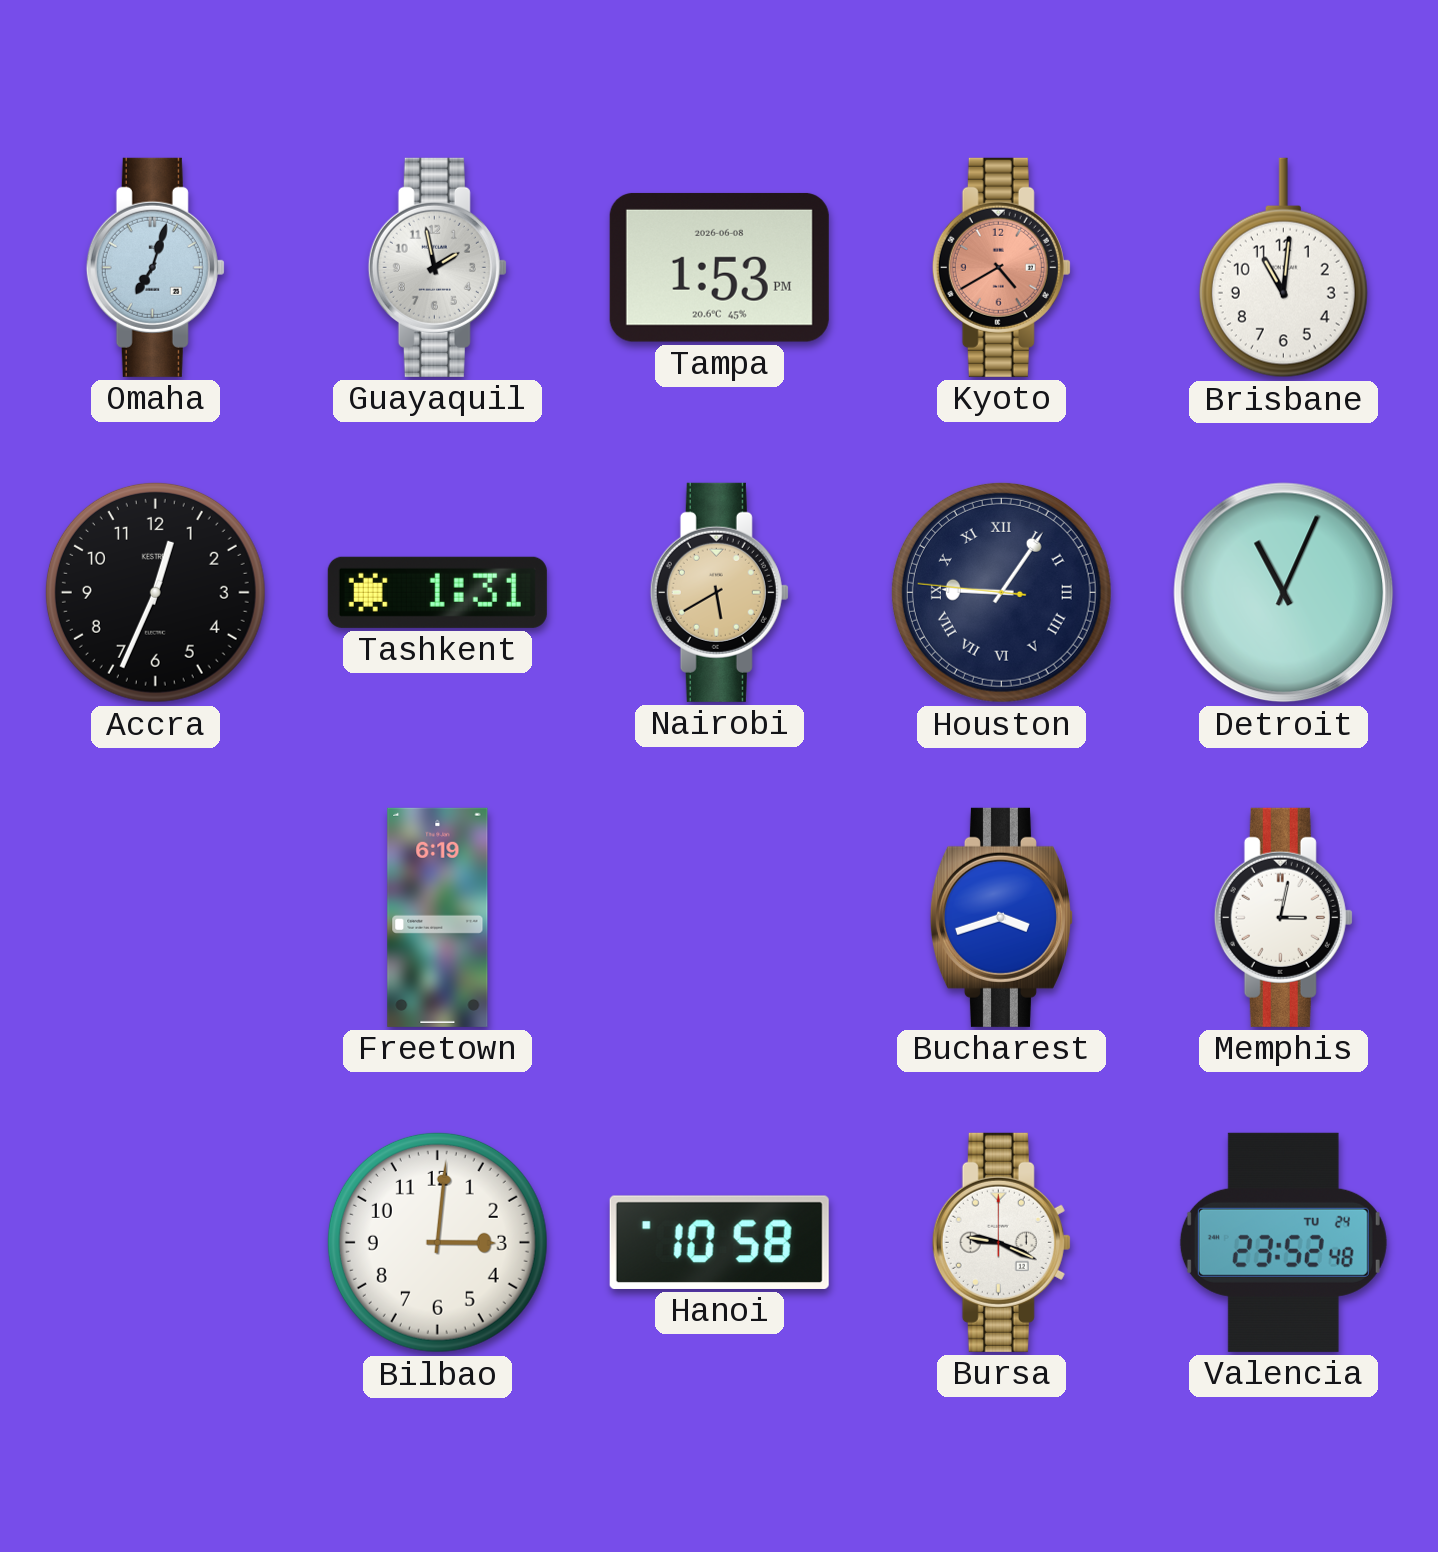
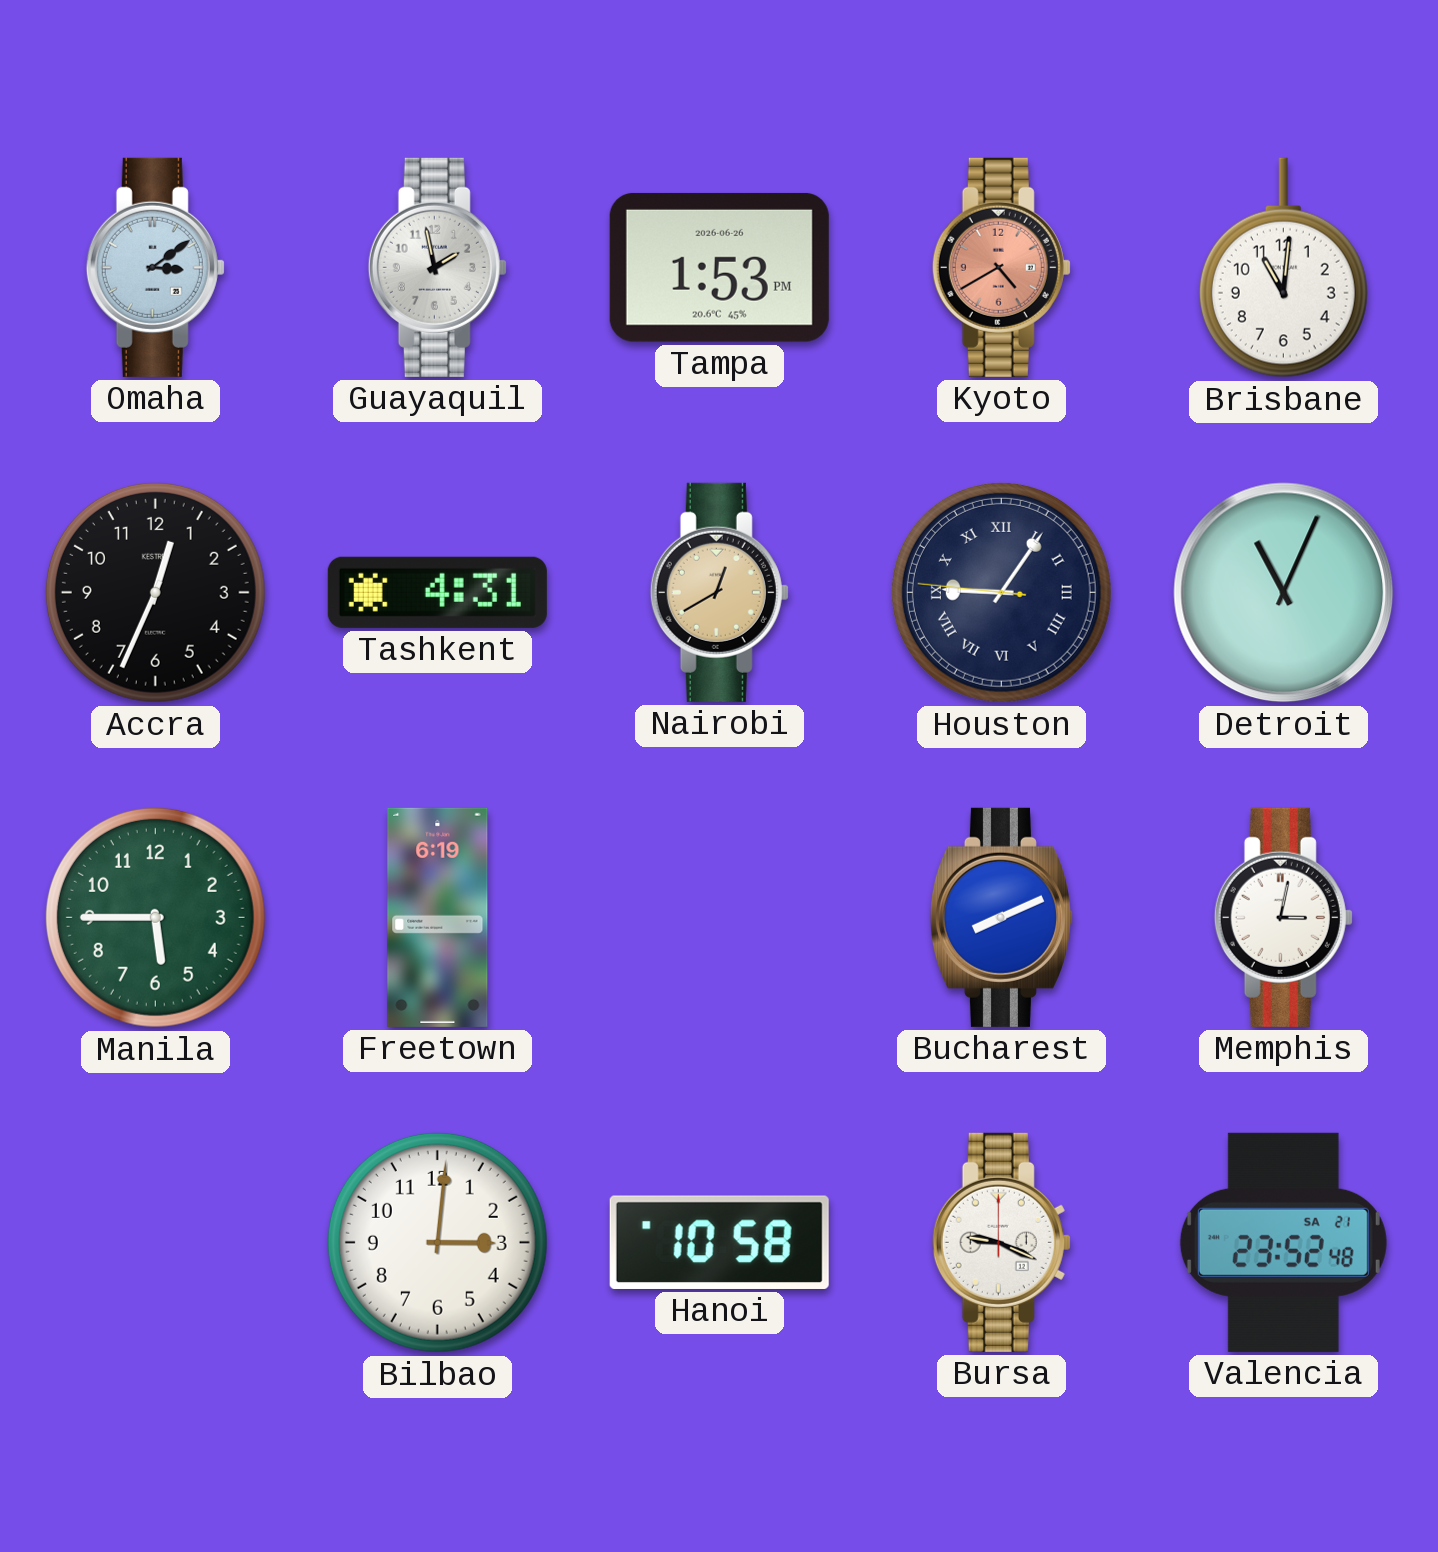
Omaha: 7:03 -> 3:09
Tampa date: 2026-06-08 -> 2026-06-26
Tashkent: 1:31 -> 4:31
Nairobi: 5:40 -> 12:40
Manila: none -> 5:45
Bucharest: 3:42 -> 8:11
Valencia date: TU 24 -> SA 21
